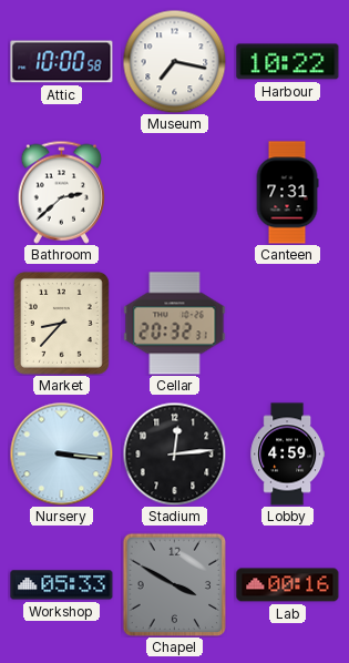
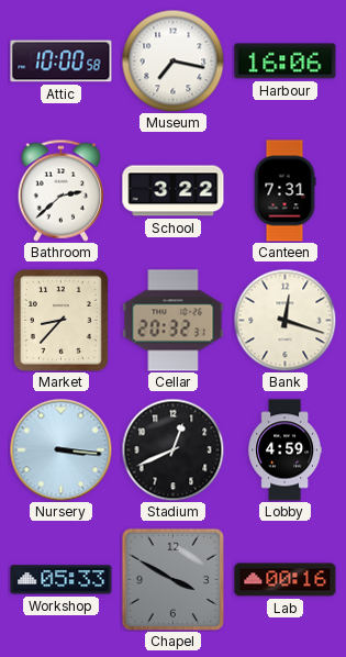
Harbour: 10:22 -> 16:06
School: none -> 3:22
Bank: none -> 12:18
Stadium: 12:14 -> 12:41
